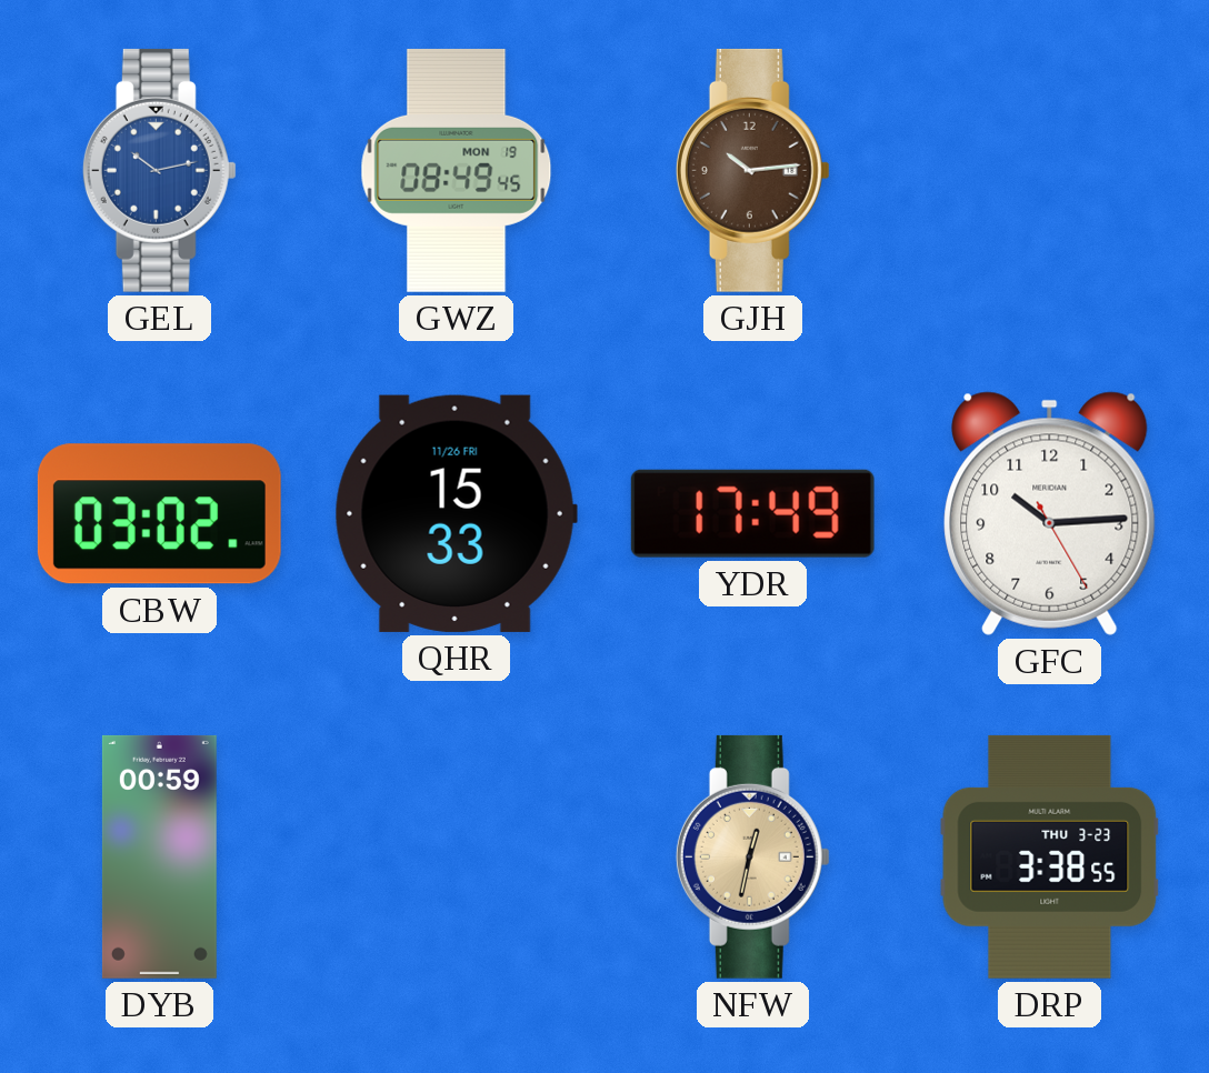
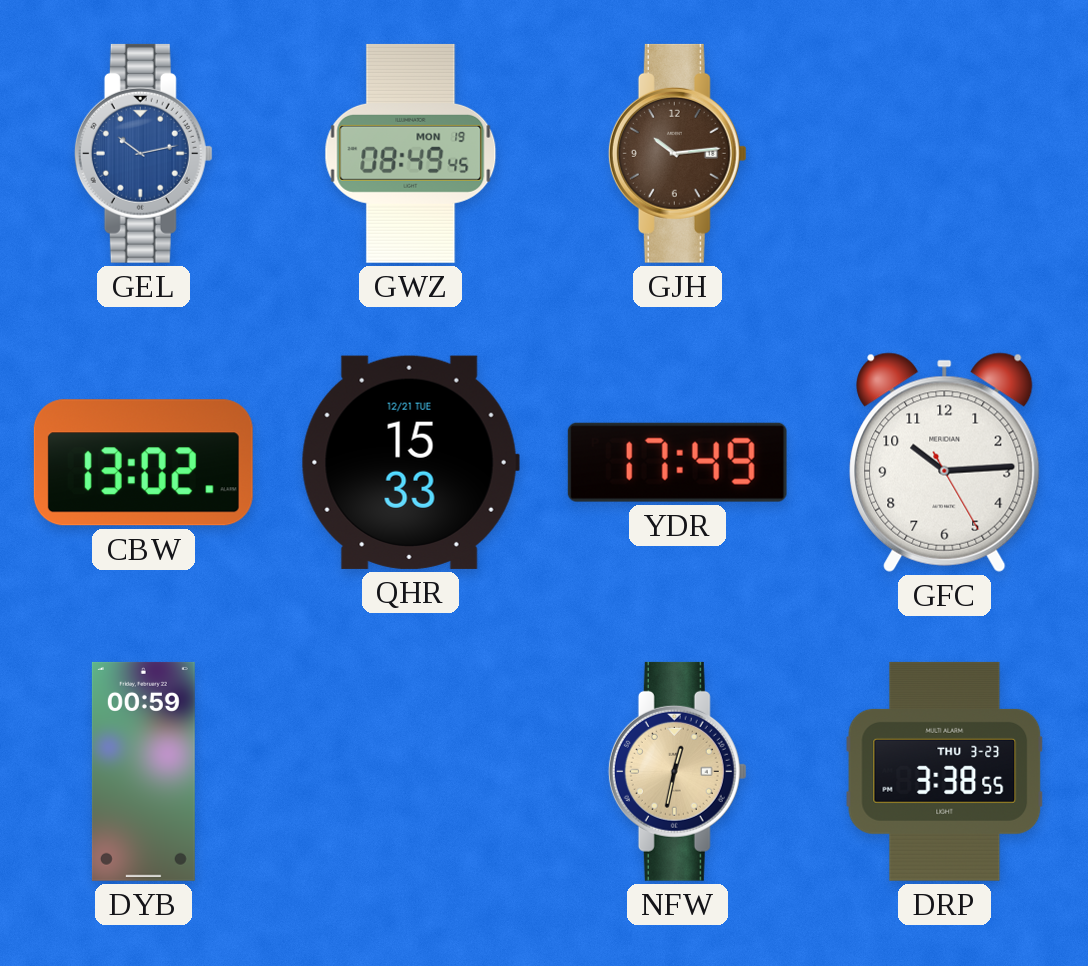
CBW: 03:02 -> 13:02
QHR date: 11/26 FRI -> 12/21 TUE
